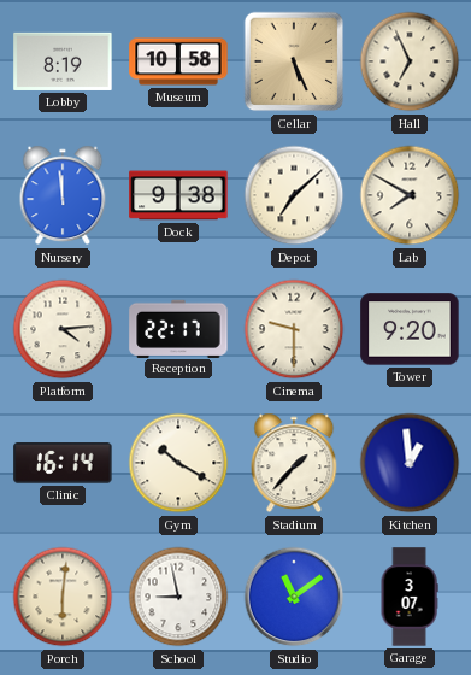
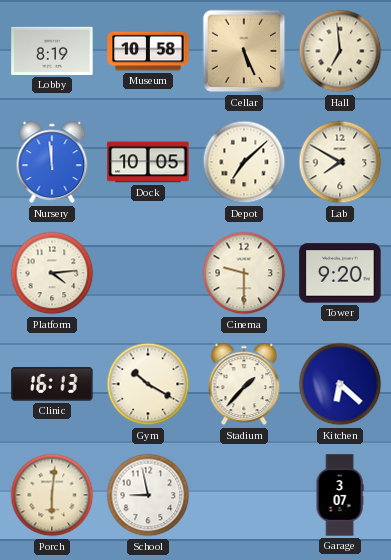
Hall: 6:56 -> 6:59
Dock: 9:38 -> 10:05
Reception: 22:17 -> none
Clinic: 16:14 -> 16:13
Kitchen: 12:59 -> 6:22
Studio: 11:09 -> none
